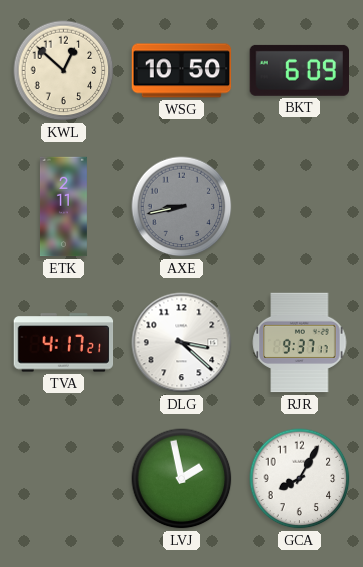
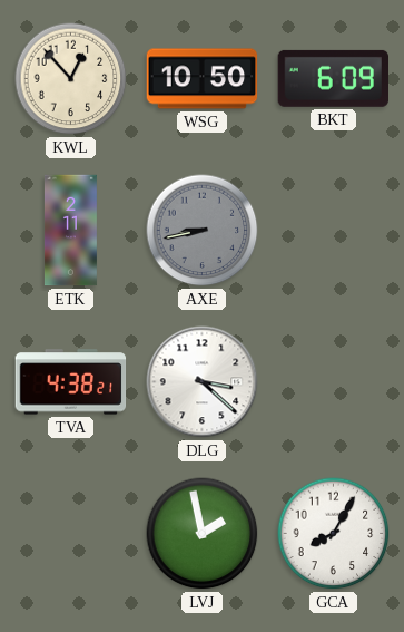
KWL: 12:52 -> 12:53
TVA: 4:17 -> 4:38
RJR: 9:37 -> none
